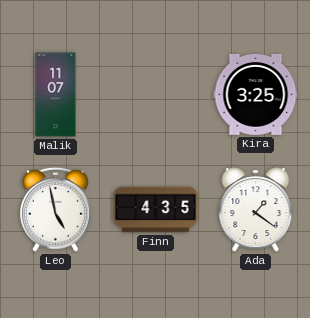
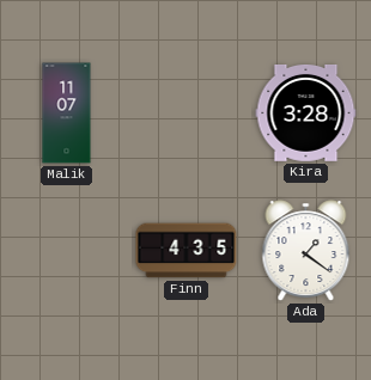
Kira: 3:25 -> 3:28
Leo: 4:58 -> none
